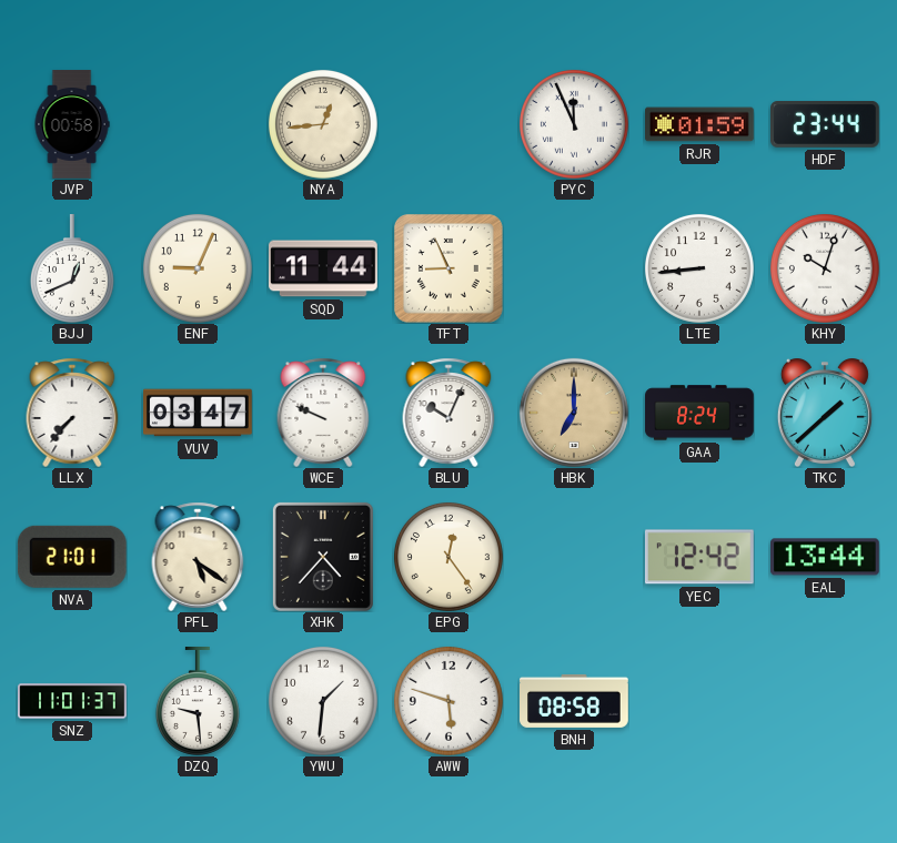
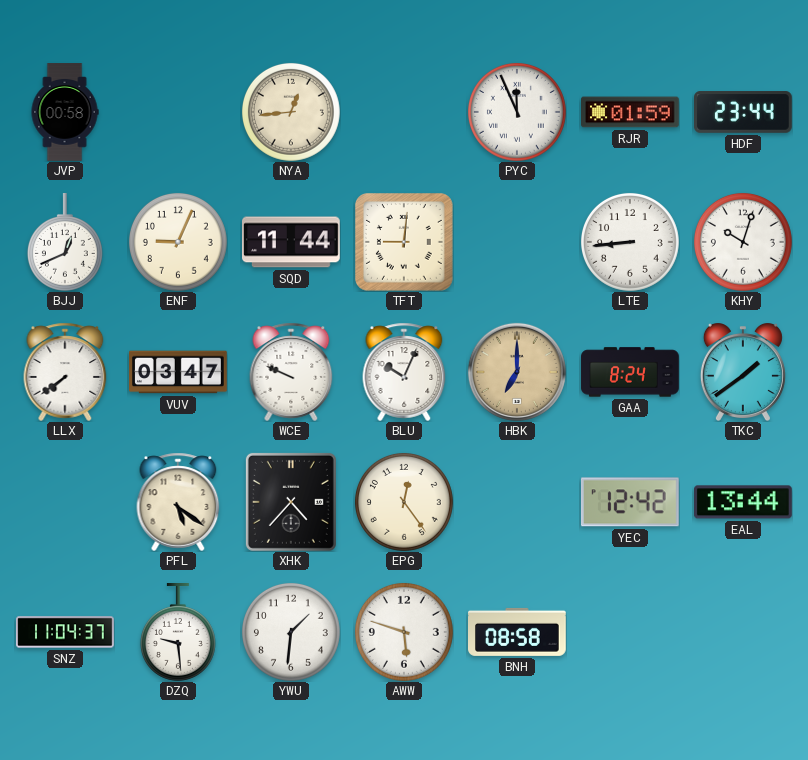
TFT: 8:56 -> 9:01
LLX: 7:37 -> 7:39
TKC: 1:38 -> 1:39
NVA: 21:01 -> none
SNZ: 11:01 -> 11:04
